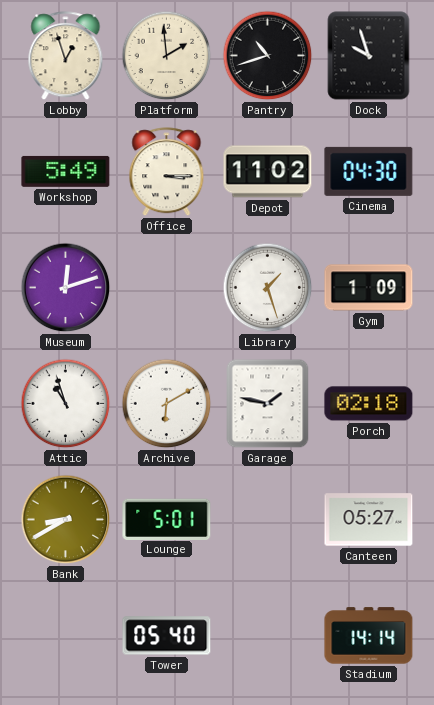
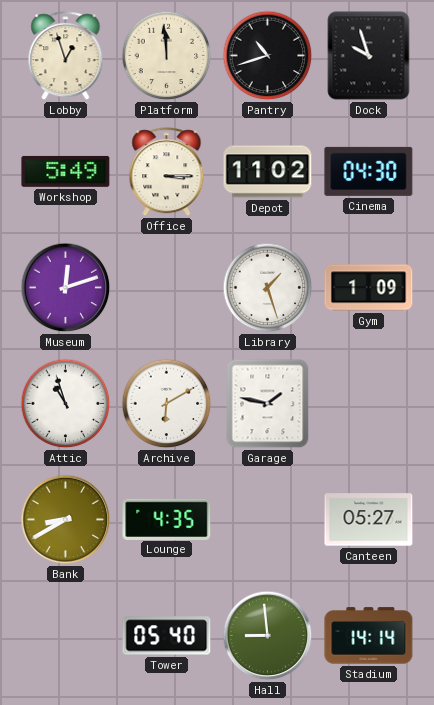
Platform: 1:59 -> 11:59
Porch: 02:18 -> none
Lounge: 5:01 -> 4:35
Hall: none -> 8:59
